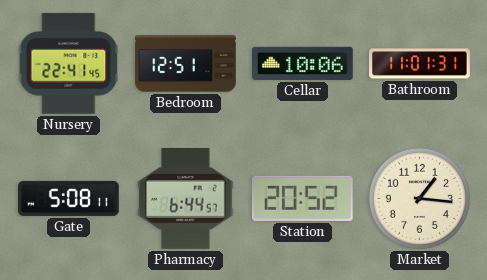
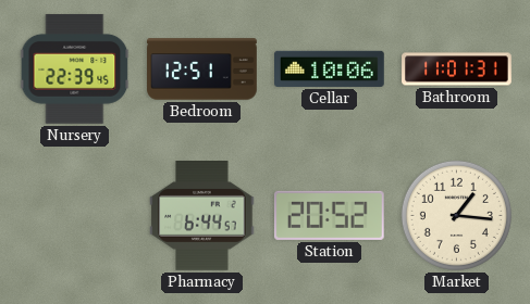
Nursery: 22:41 -> 22:39
Gate: 5:08 -> none
